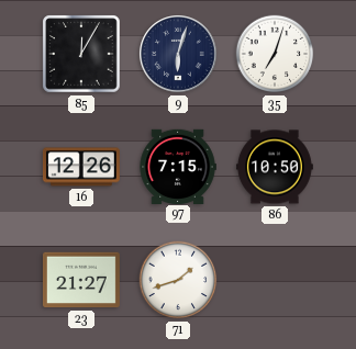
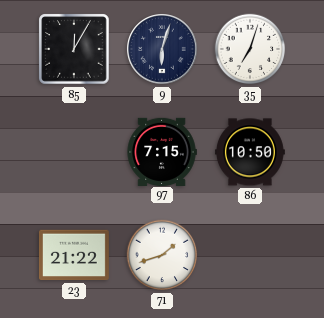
16: 12:26 -> none
23: 21:27 -> 21:22
